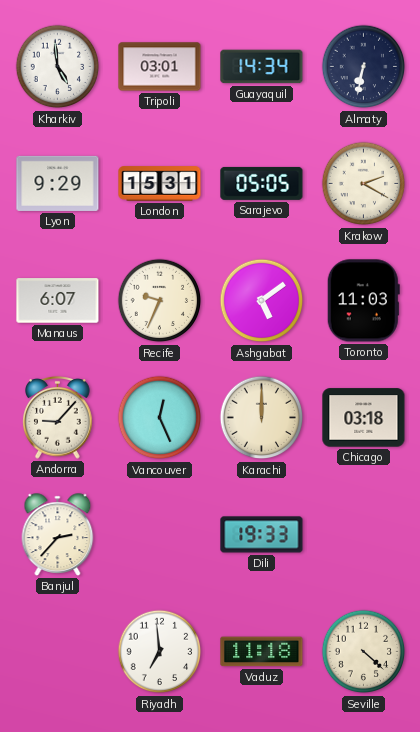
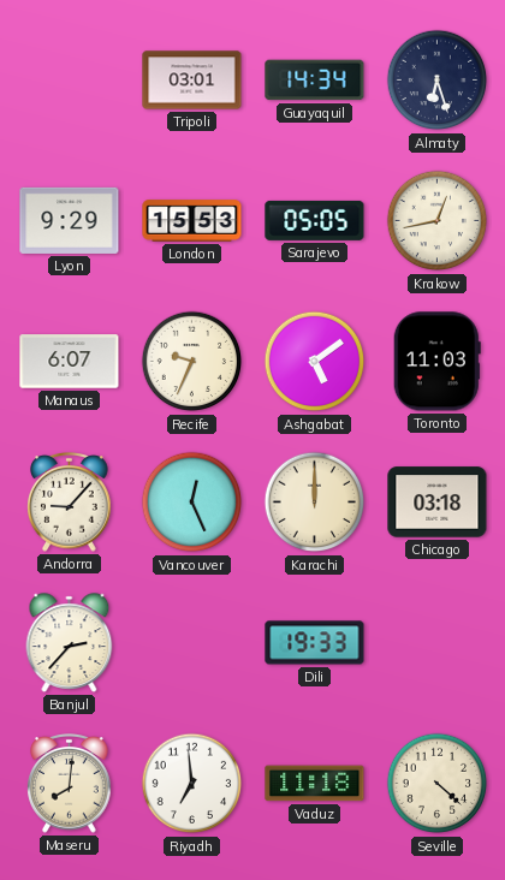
Kharkiv: 4:59 -> none
Almaty: 6:32 -> 6:27
London: 15:31 -> 15:53
Krakow: 2:20 -> 12:43
Maseru: none -> 8:01
